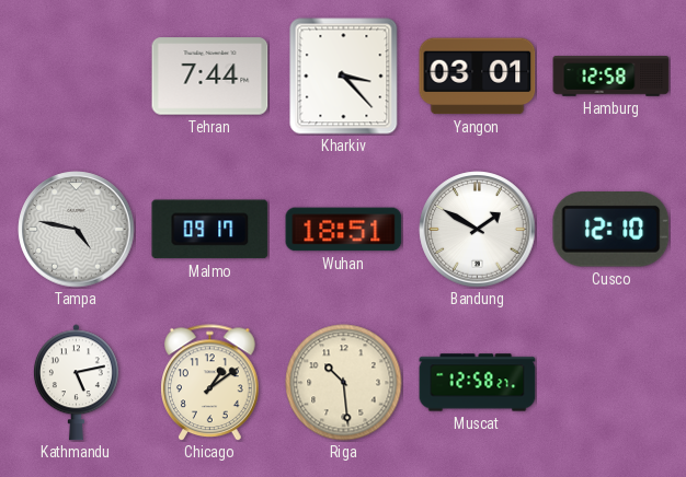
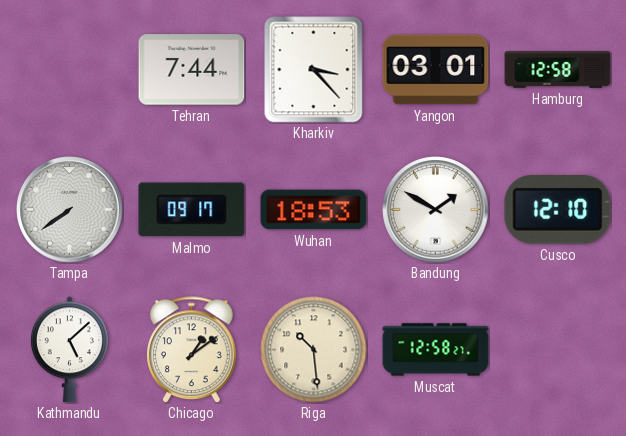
Tampa: 4:47 -> 7:39
Wuhan: 18:51 -> 18:53
Kathmandu: 5:13 -> 5:08
